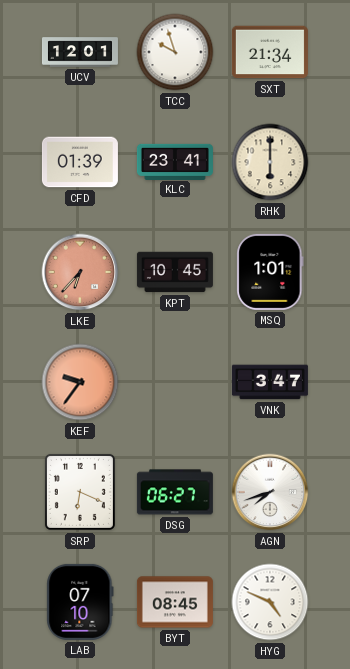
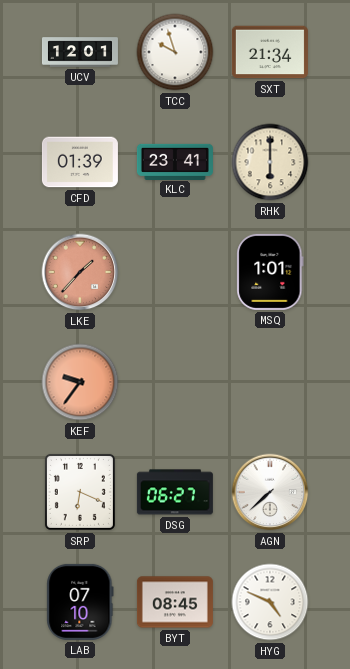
LKE: 6:37 -> 1:37
KPT: 10:45 -> none
VNK: 3:47 -> none
AGN: 7:42 -> 7:38
